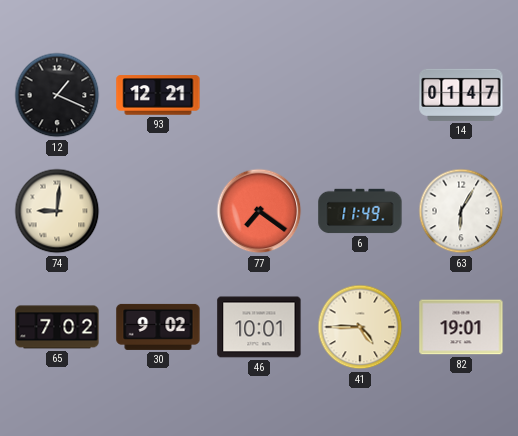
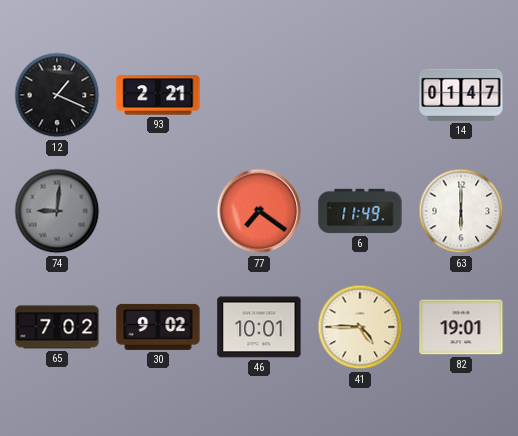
93: 12:21 -> 2:21
74 dial: cream -> grey
63: 6:05 -> 6:00
